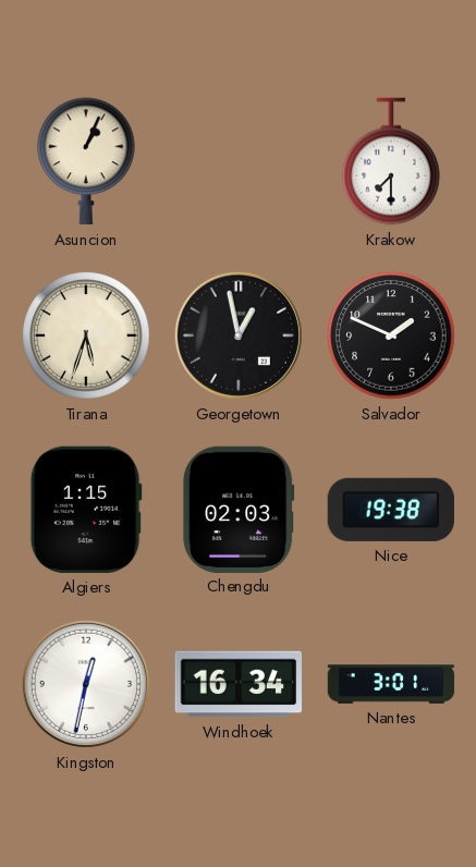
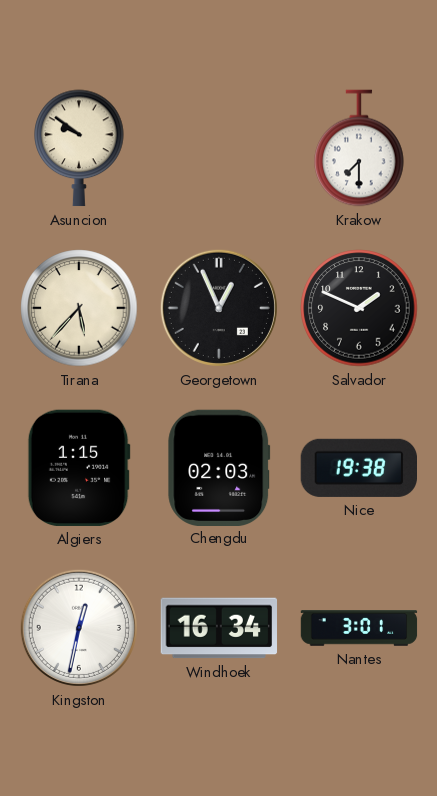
Asuncion: 1:04 -> 9:51
Tirana: 5:33 -> 5:37
Georgetown: 12:58 -> 12:56
